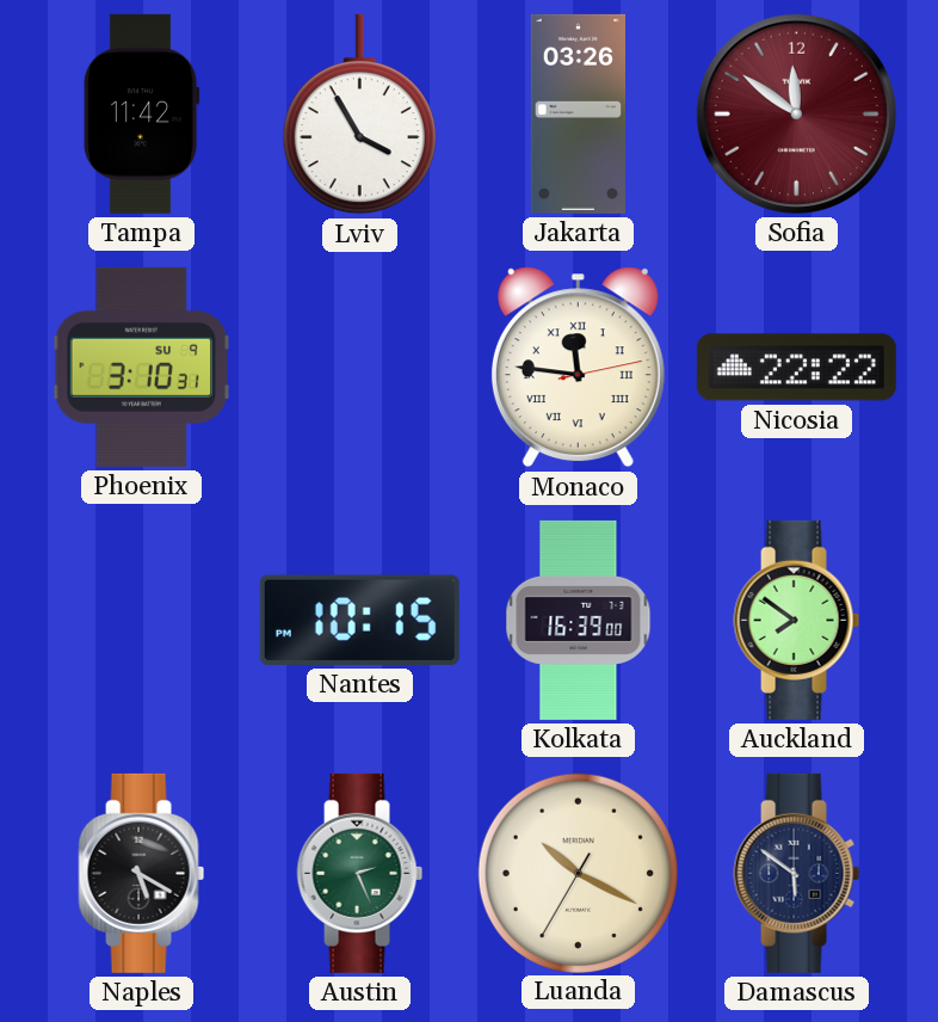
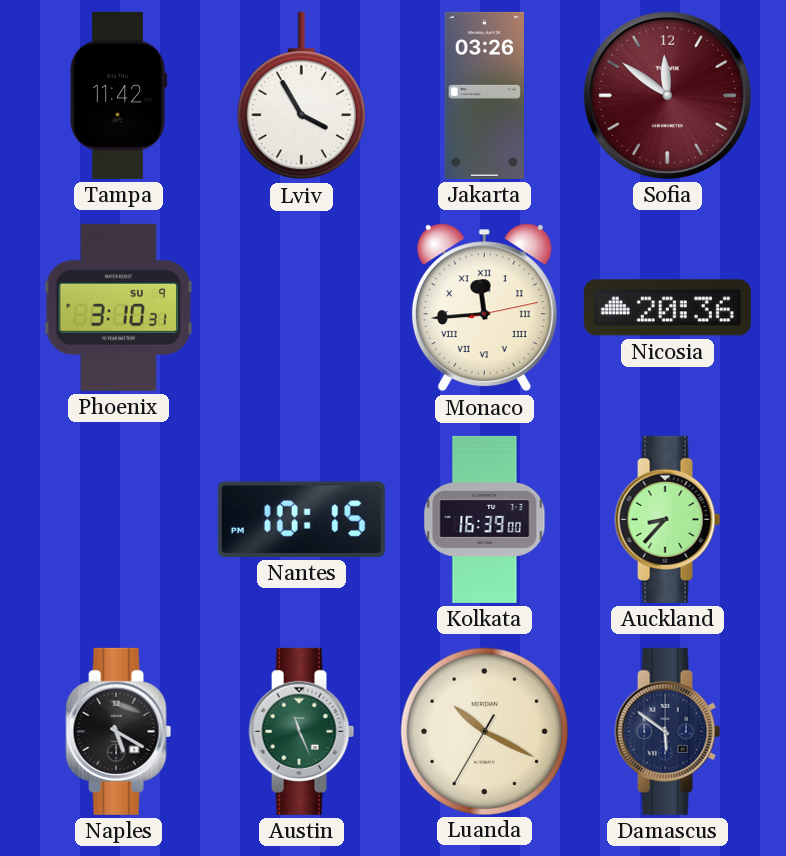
Monaco: 11:46 -> 11:44
Nicosia: 22:22 -> 20:36
Auckland: 7:51 -> 8:37
Austin: 2:26 -> 11:26
